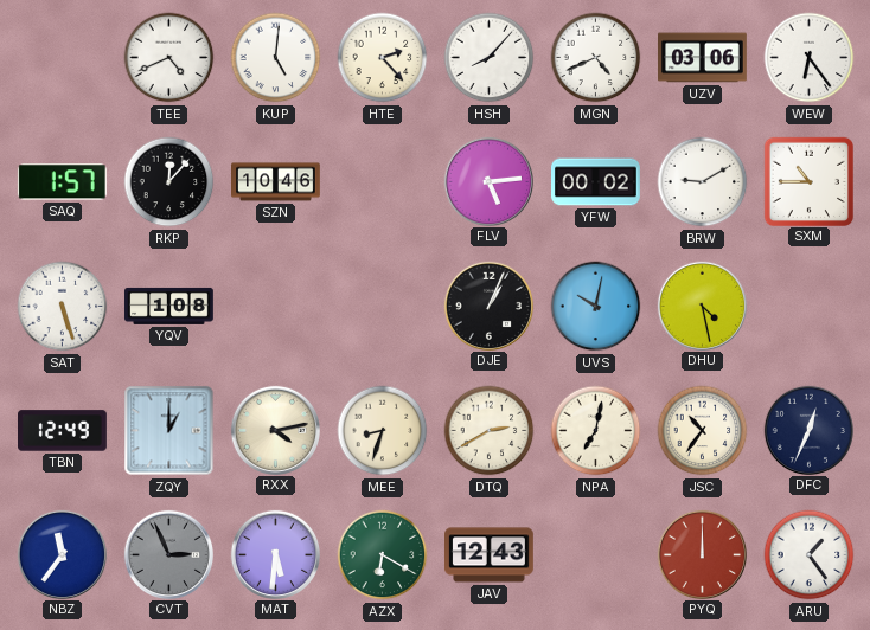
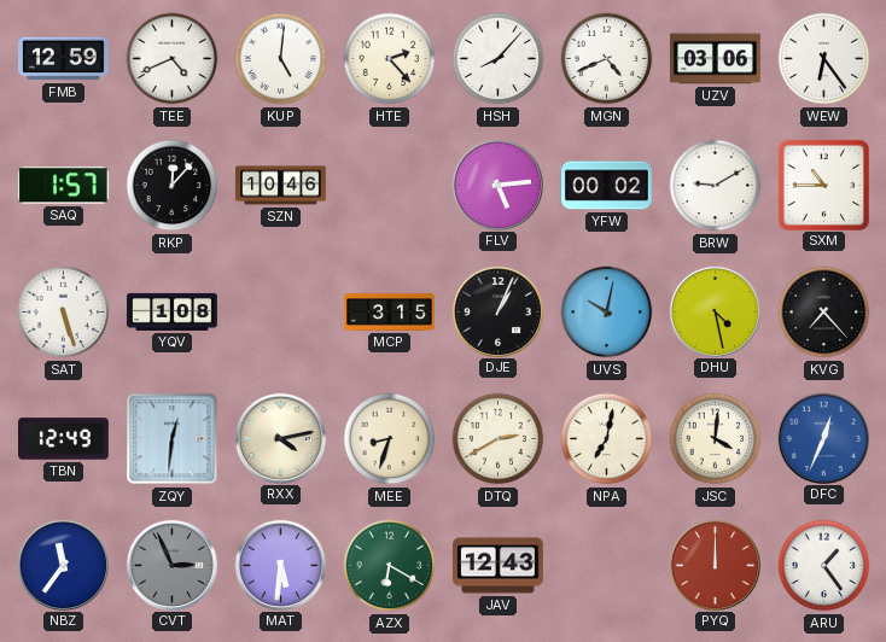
FMB: none -> 12:59
MCP: none -> 3:15
KVG: none -> 7:23
ZQY: 1:00 -> 12:31
JSC: 10:36 -> 4:01
DFC dial: navy -> blue
